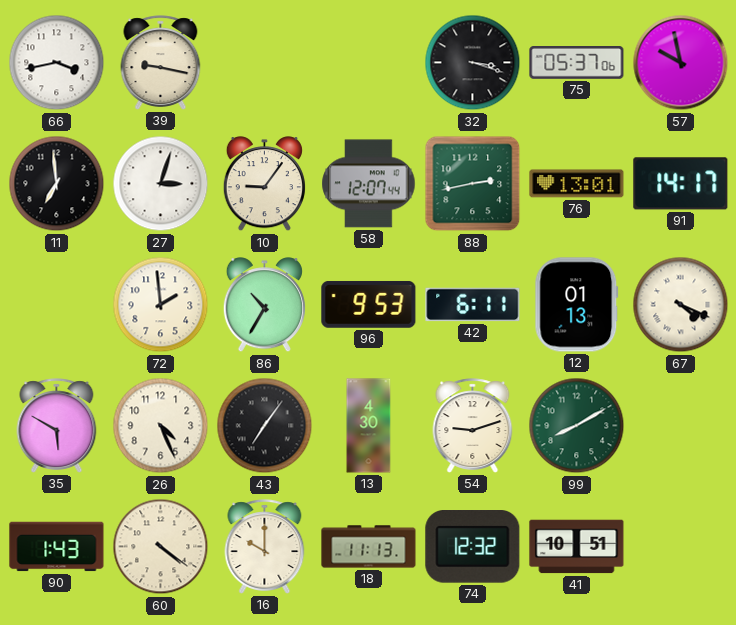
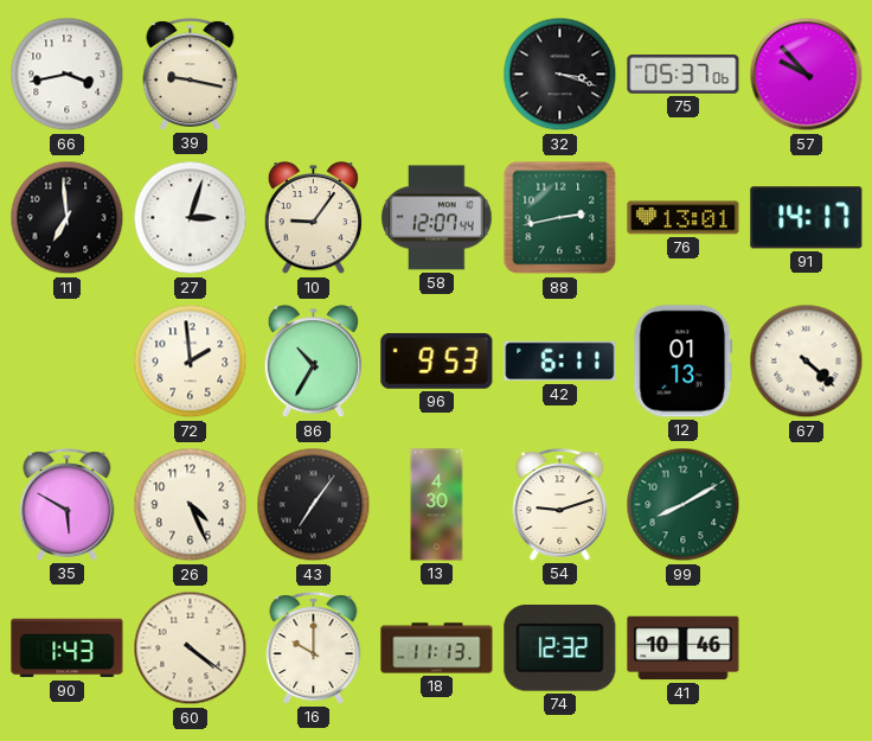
57: 9:58 -> 9:53
67: 4:19 -> 4:22
41: 10:51 -> 10:46
